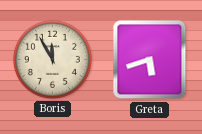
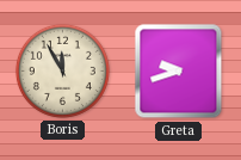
Greta: 5:42 -> 9:42
